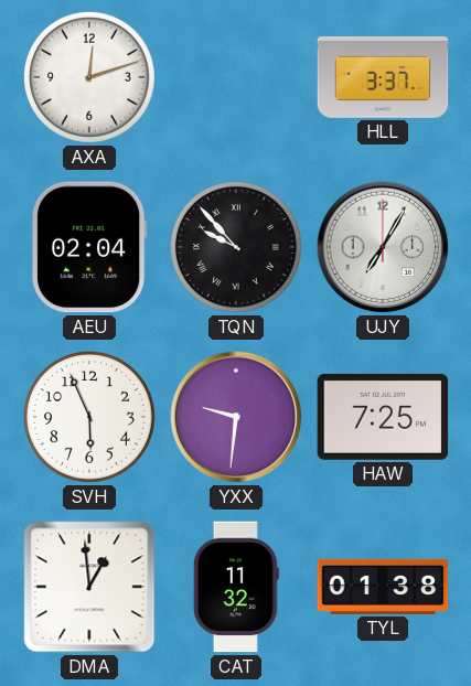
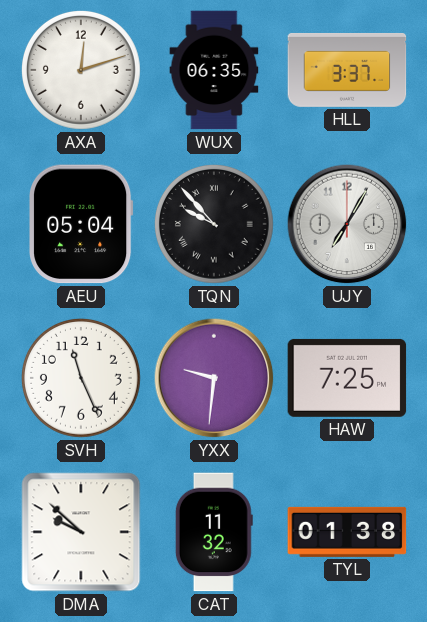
WUX: none -> 06:35
AEU: 02:04 -> 05:04
SVH: 5:56 -> 11:26
DMA: 12:59 -> 9:52
